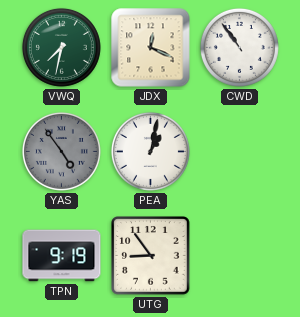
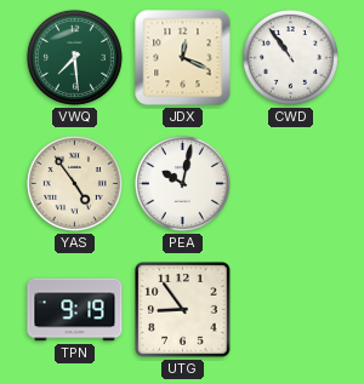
VWQ: 7:32 -> 7:29
YAS dial: grey -> cream
PEA: 1:02 -> 10:02
